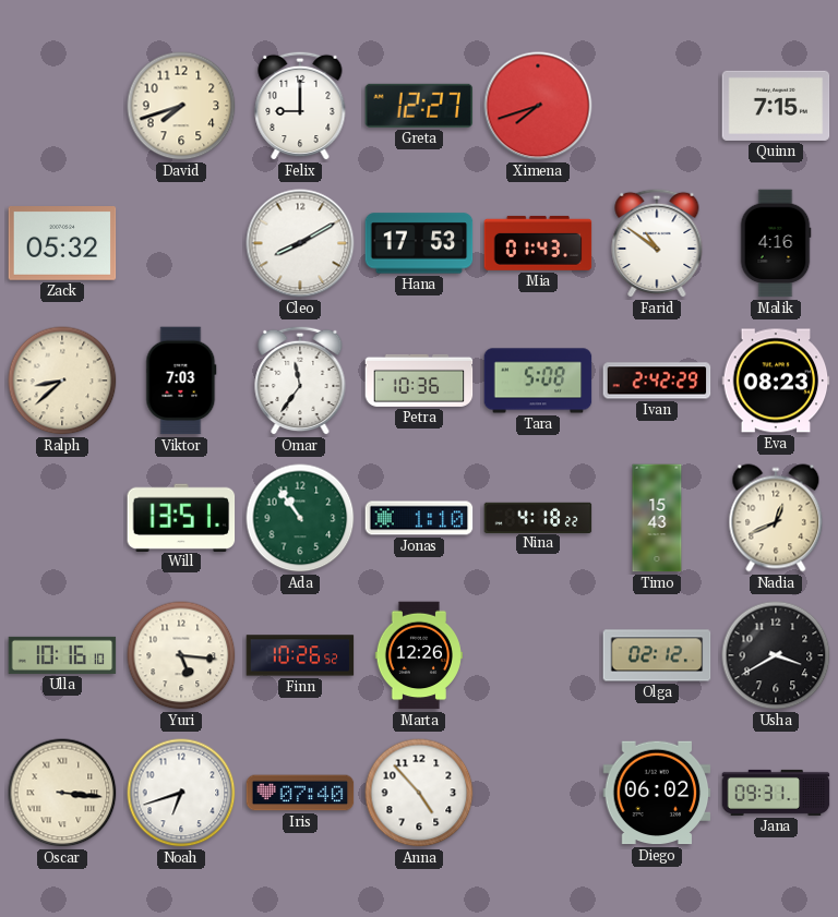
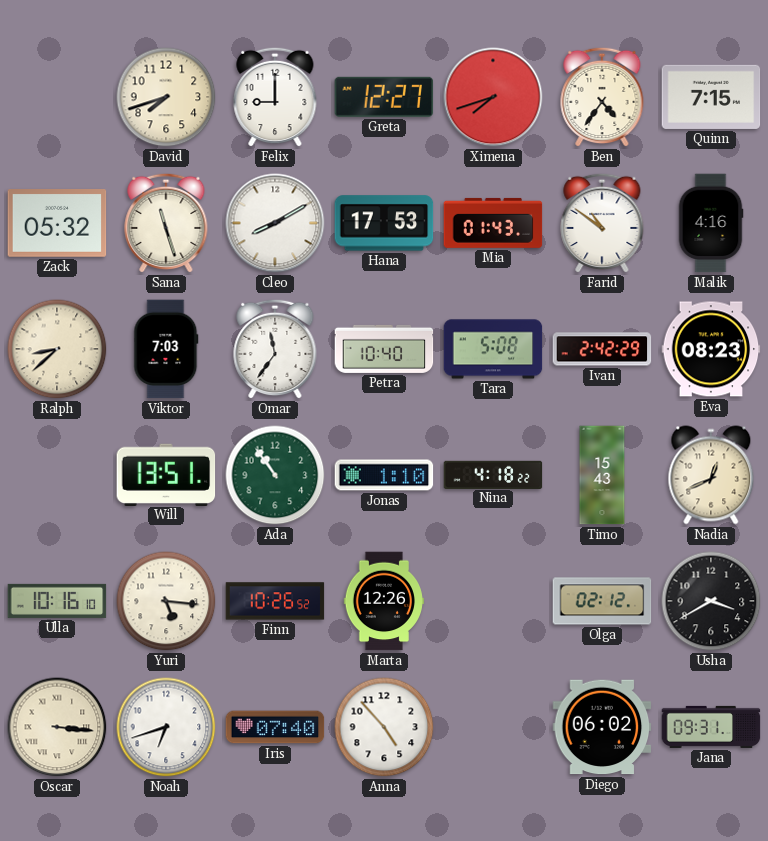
Ben: none -> 4:36
Sana: none -> 11:27
Petra: 10:36 -> 10:40
